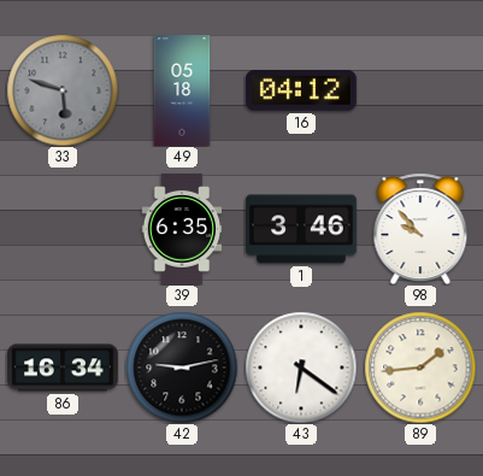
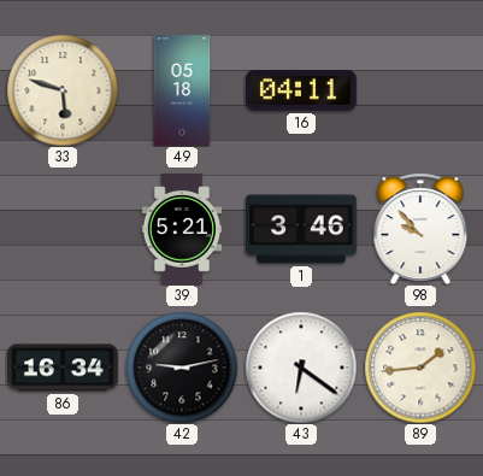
33 dial: grey -> cream
16: 04:12 -> 04:11
39: 6:35 -> 5:21
